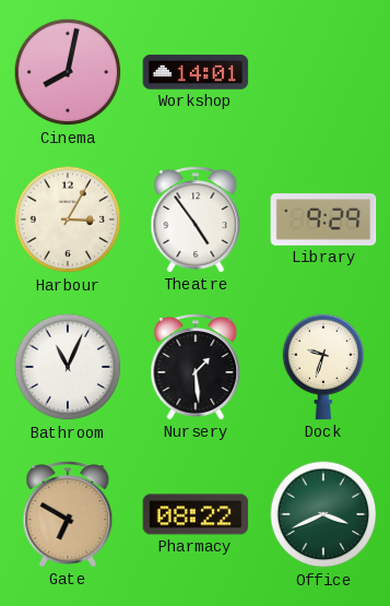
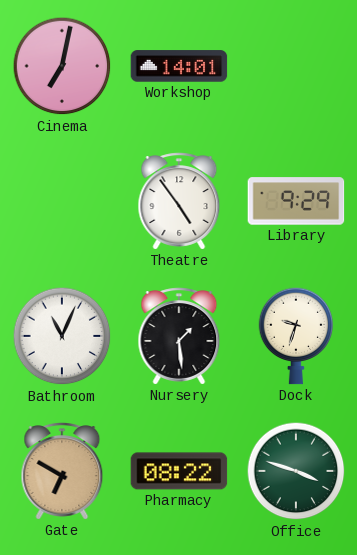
Cinema: 8:02 -> 7:02
Harbour: 3:05 -> none
Office: 3:41 -> 3:48
